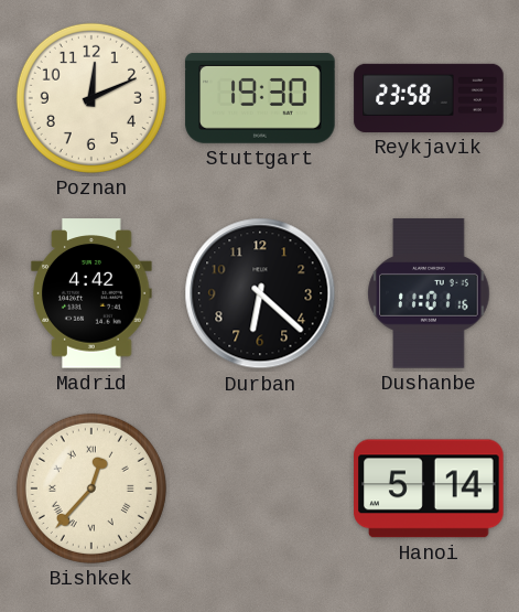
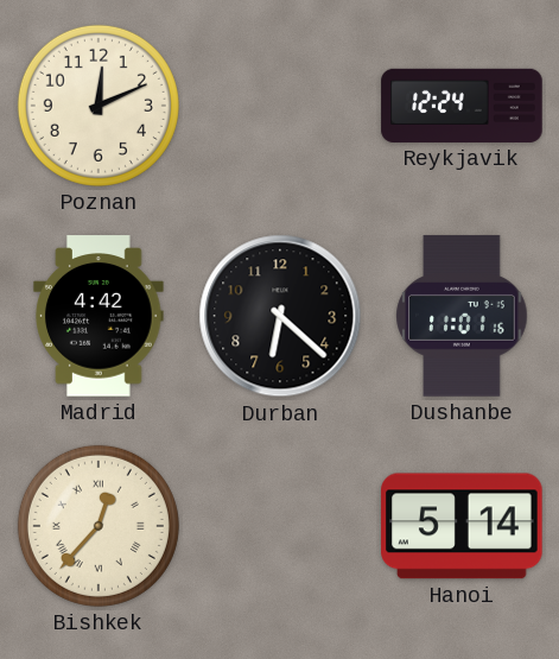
Stuttgart: 19:30 -> none
Reykjavik: 23:58 -> 12:24
